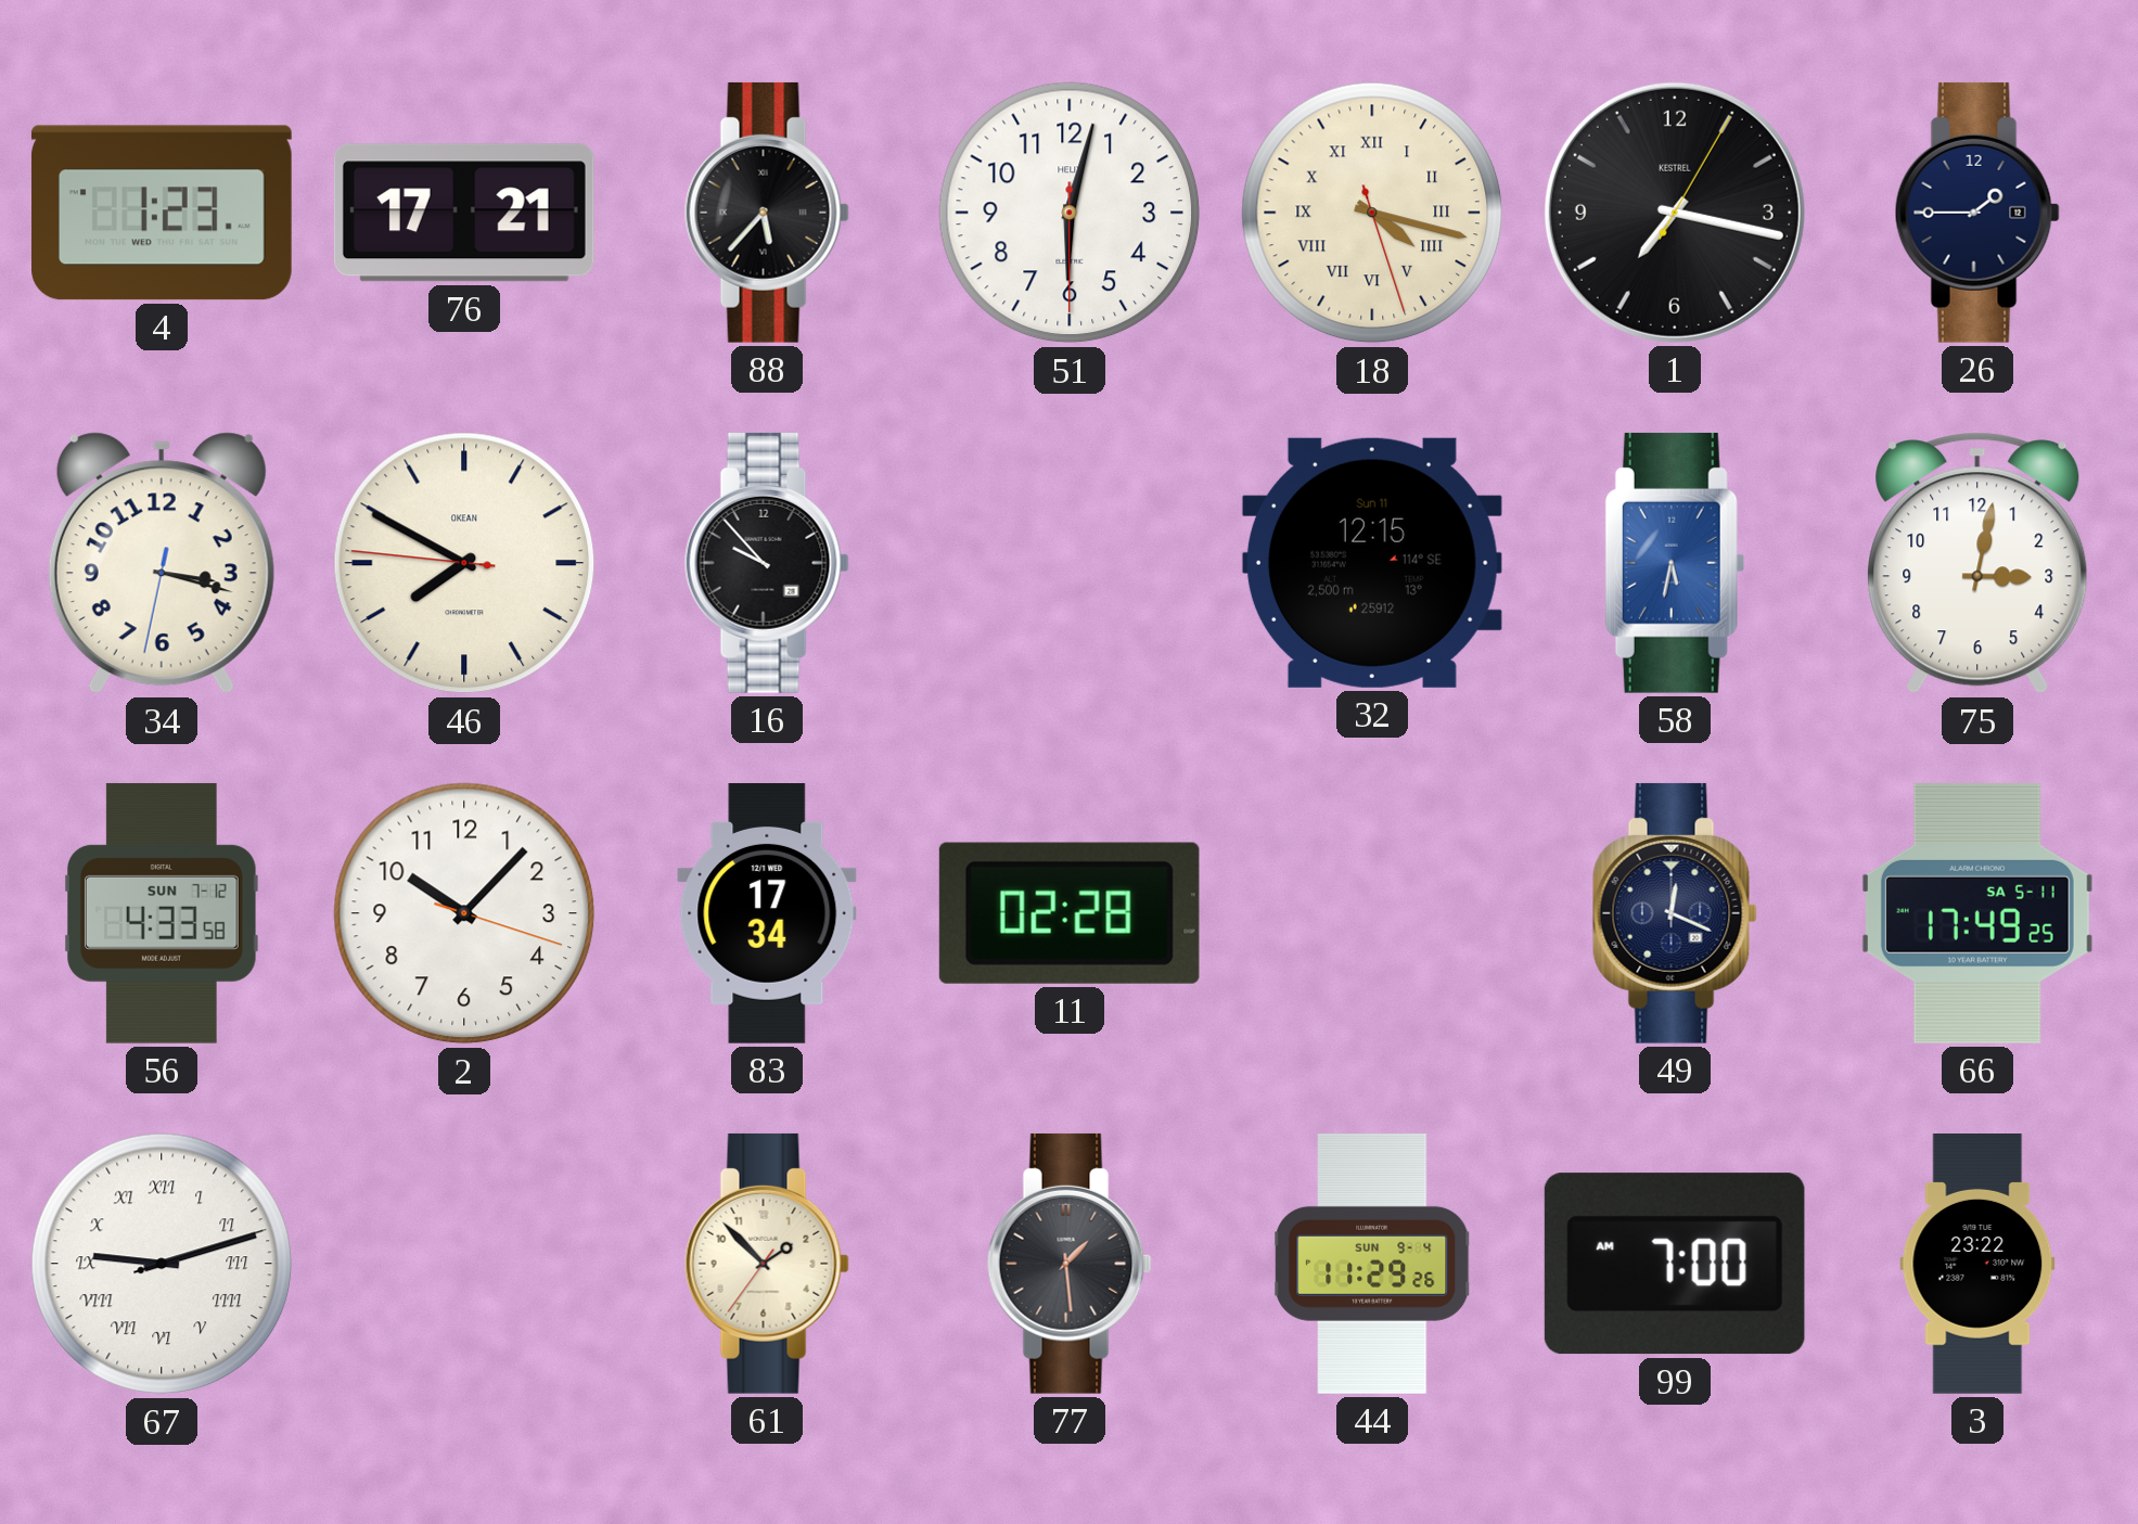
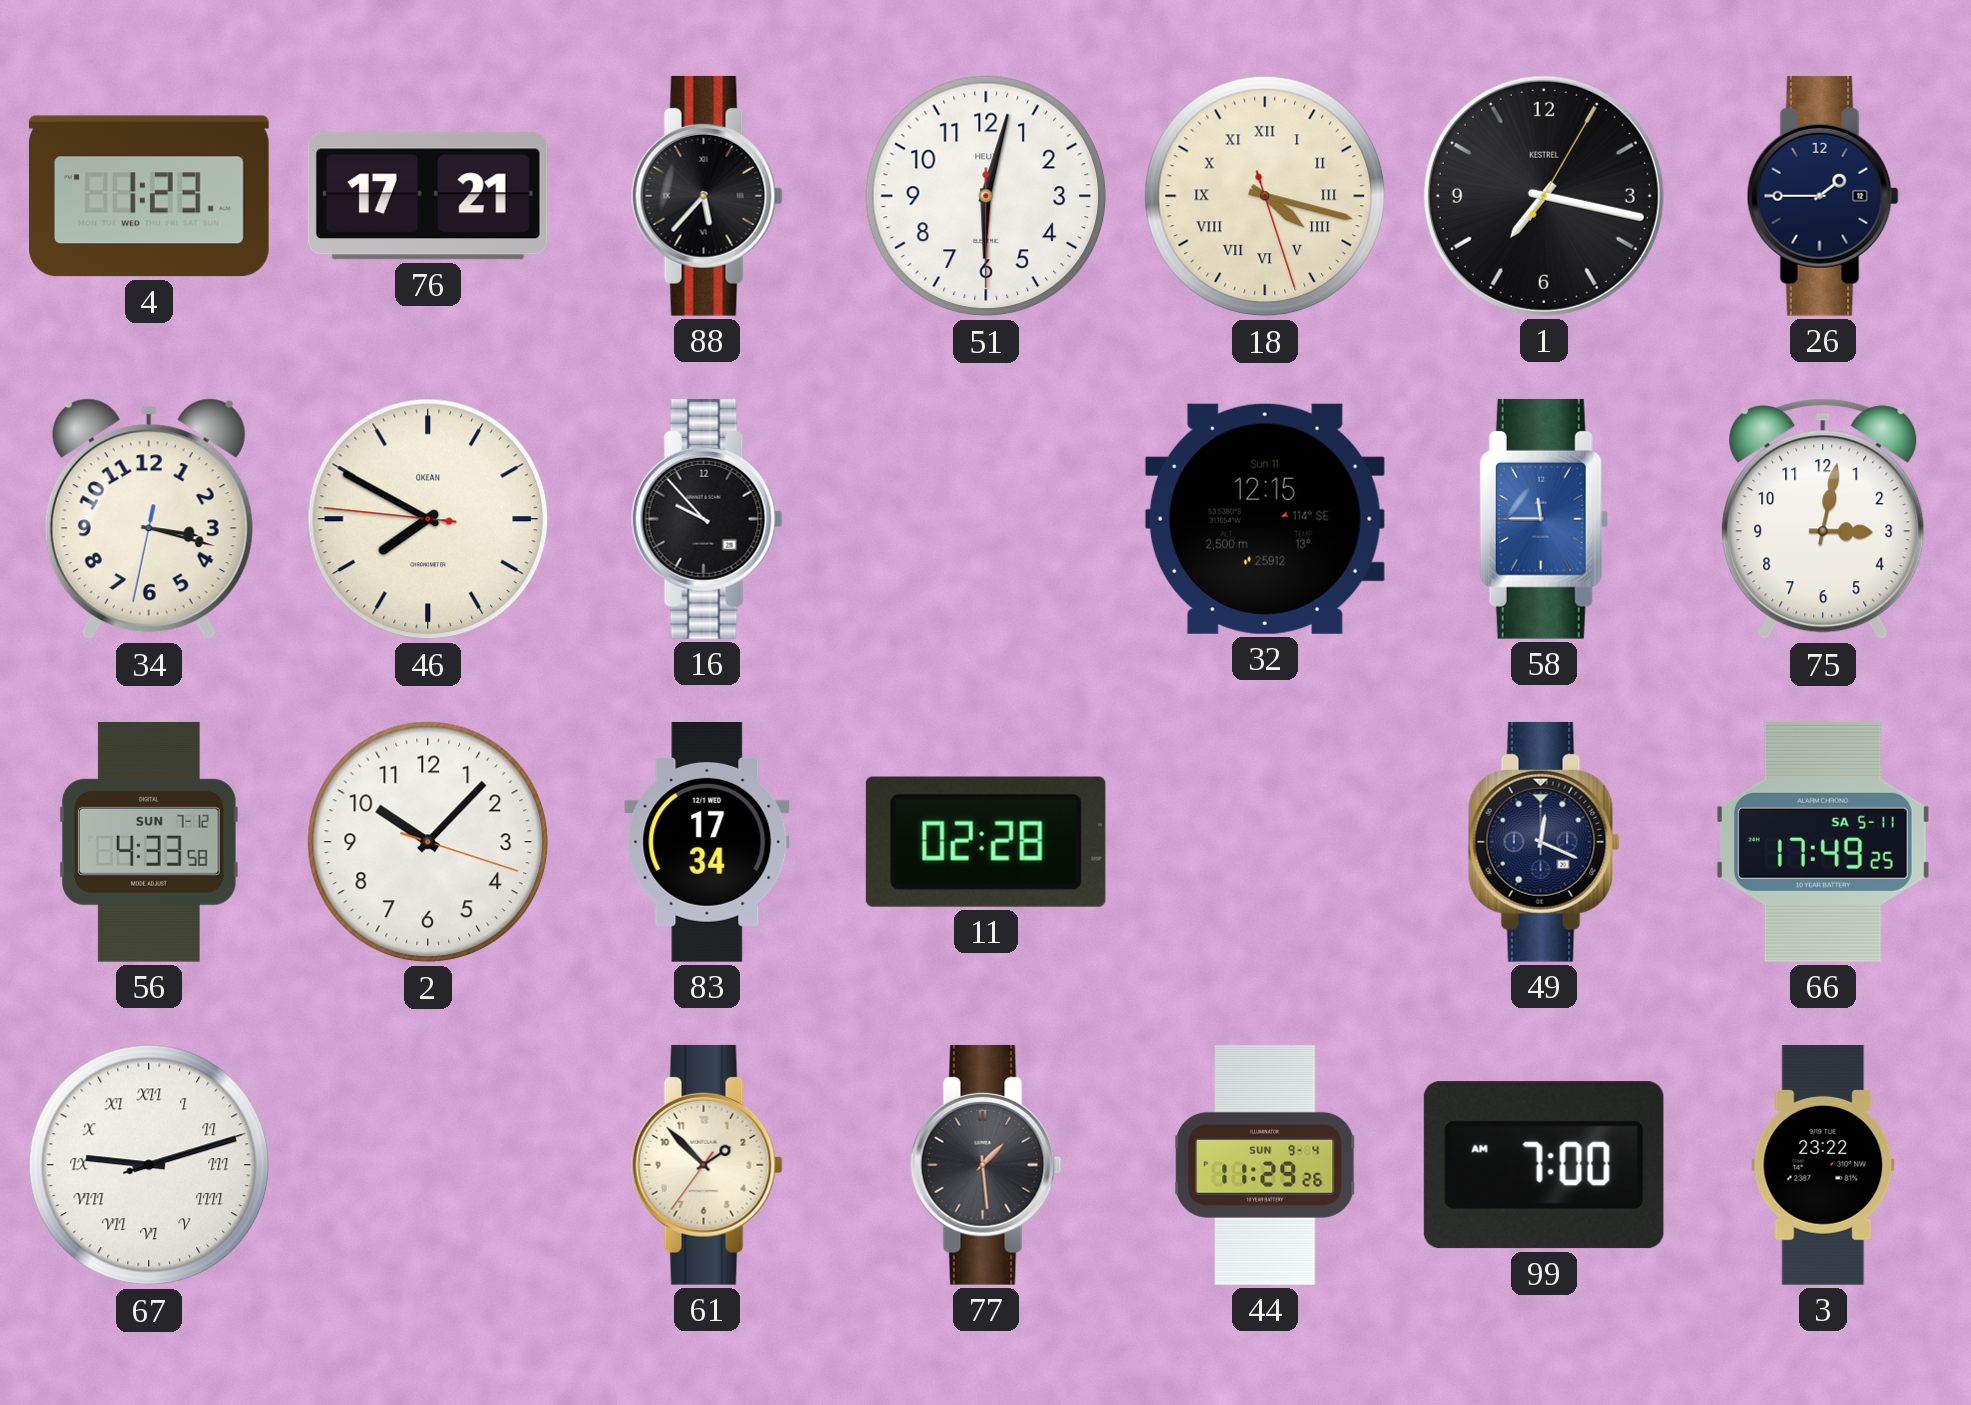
58: 5:32 -> 11:45
